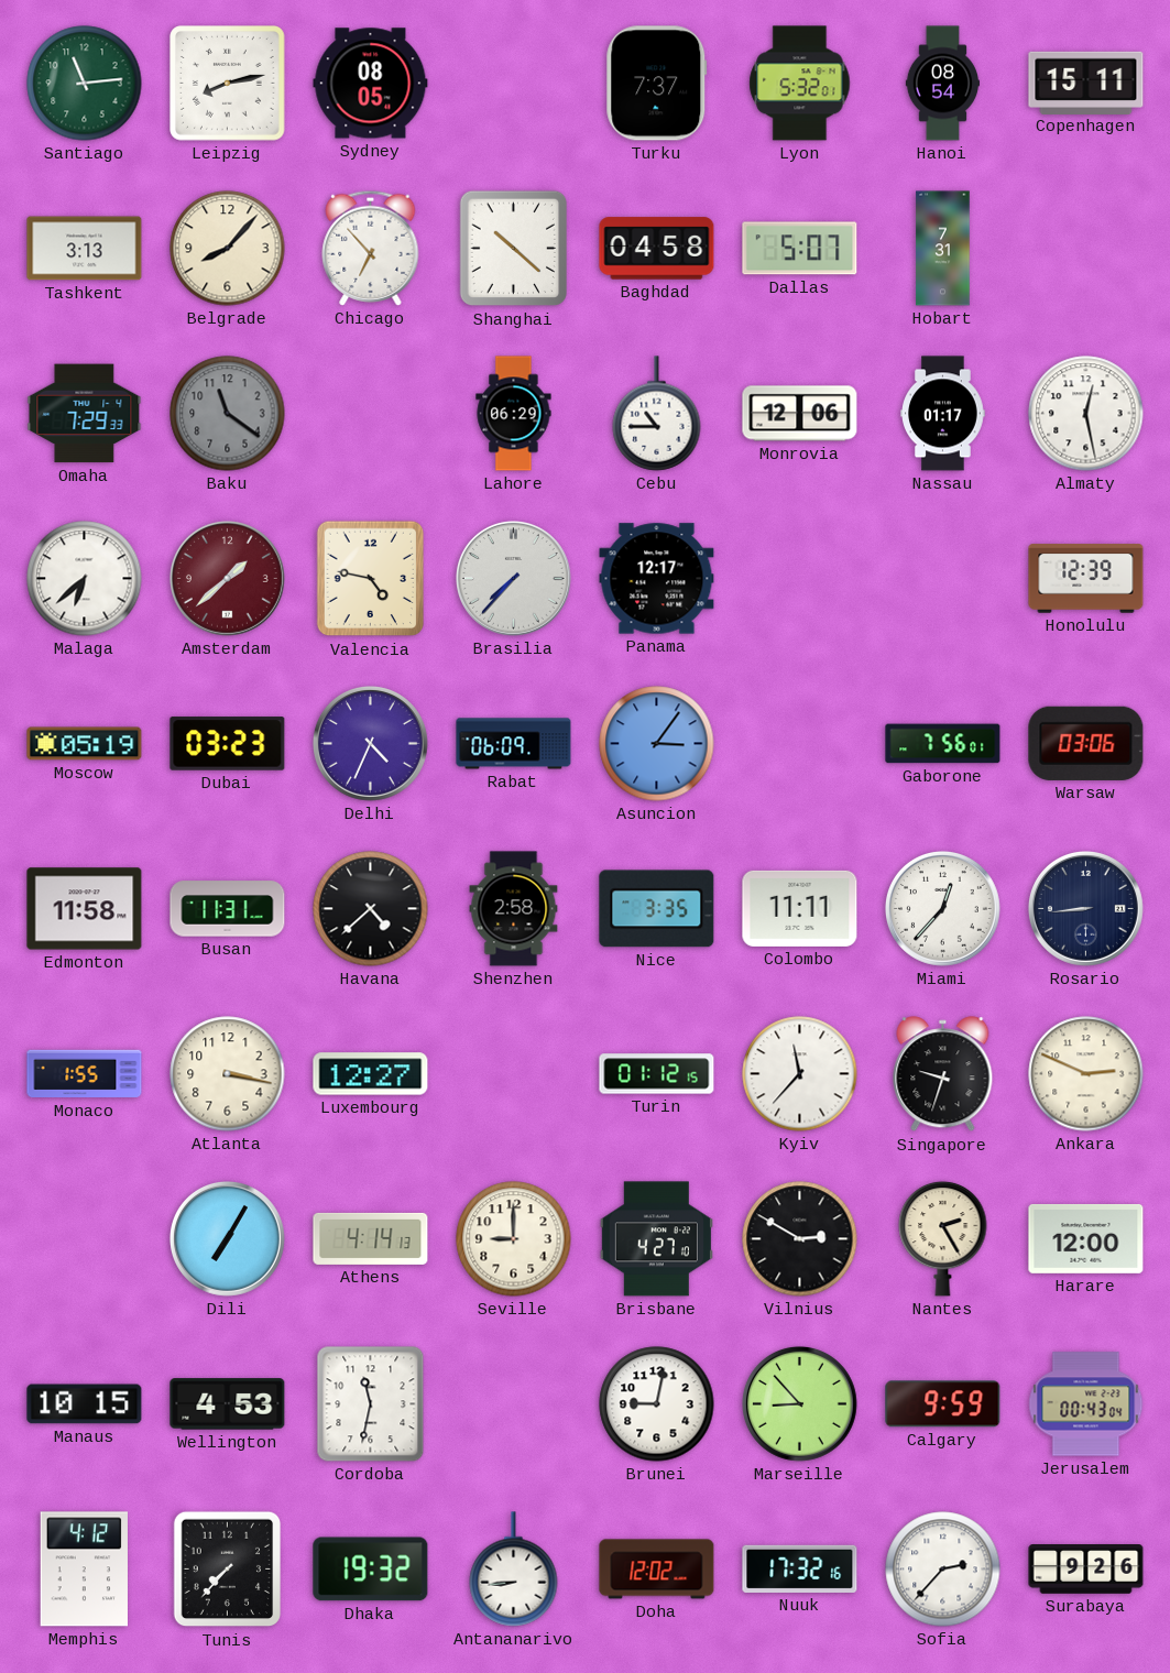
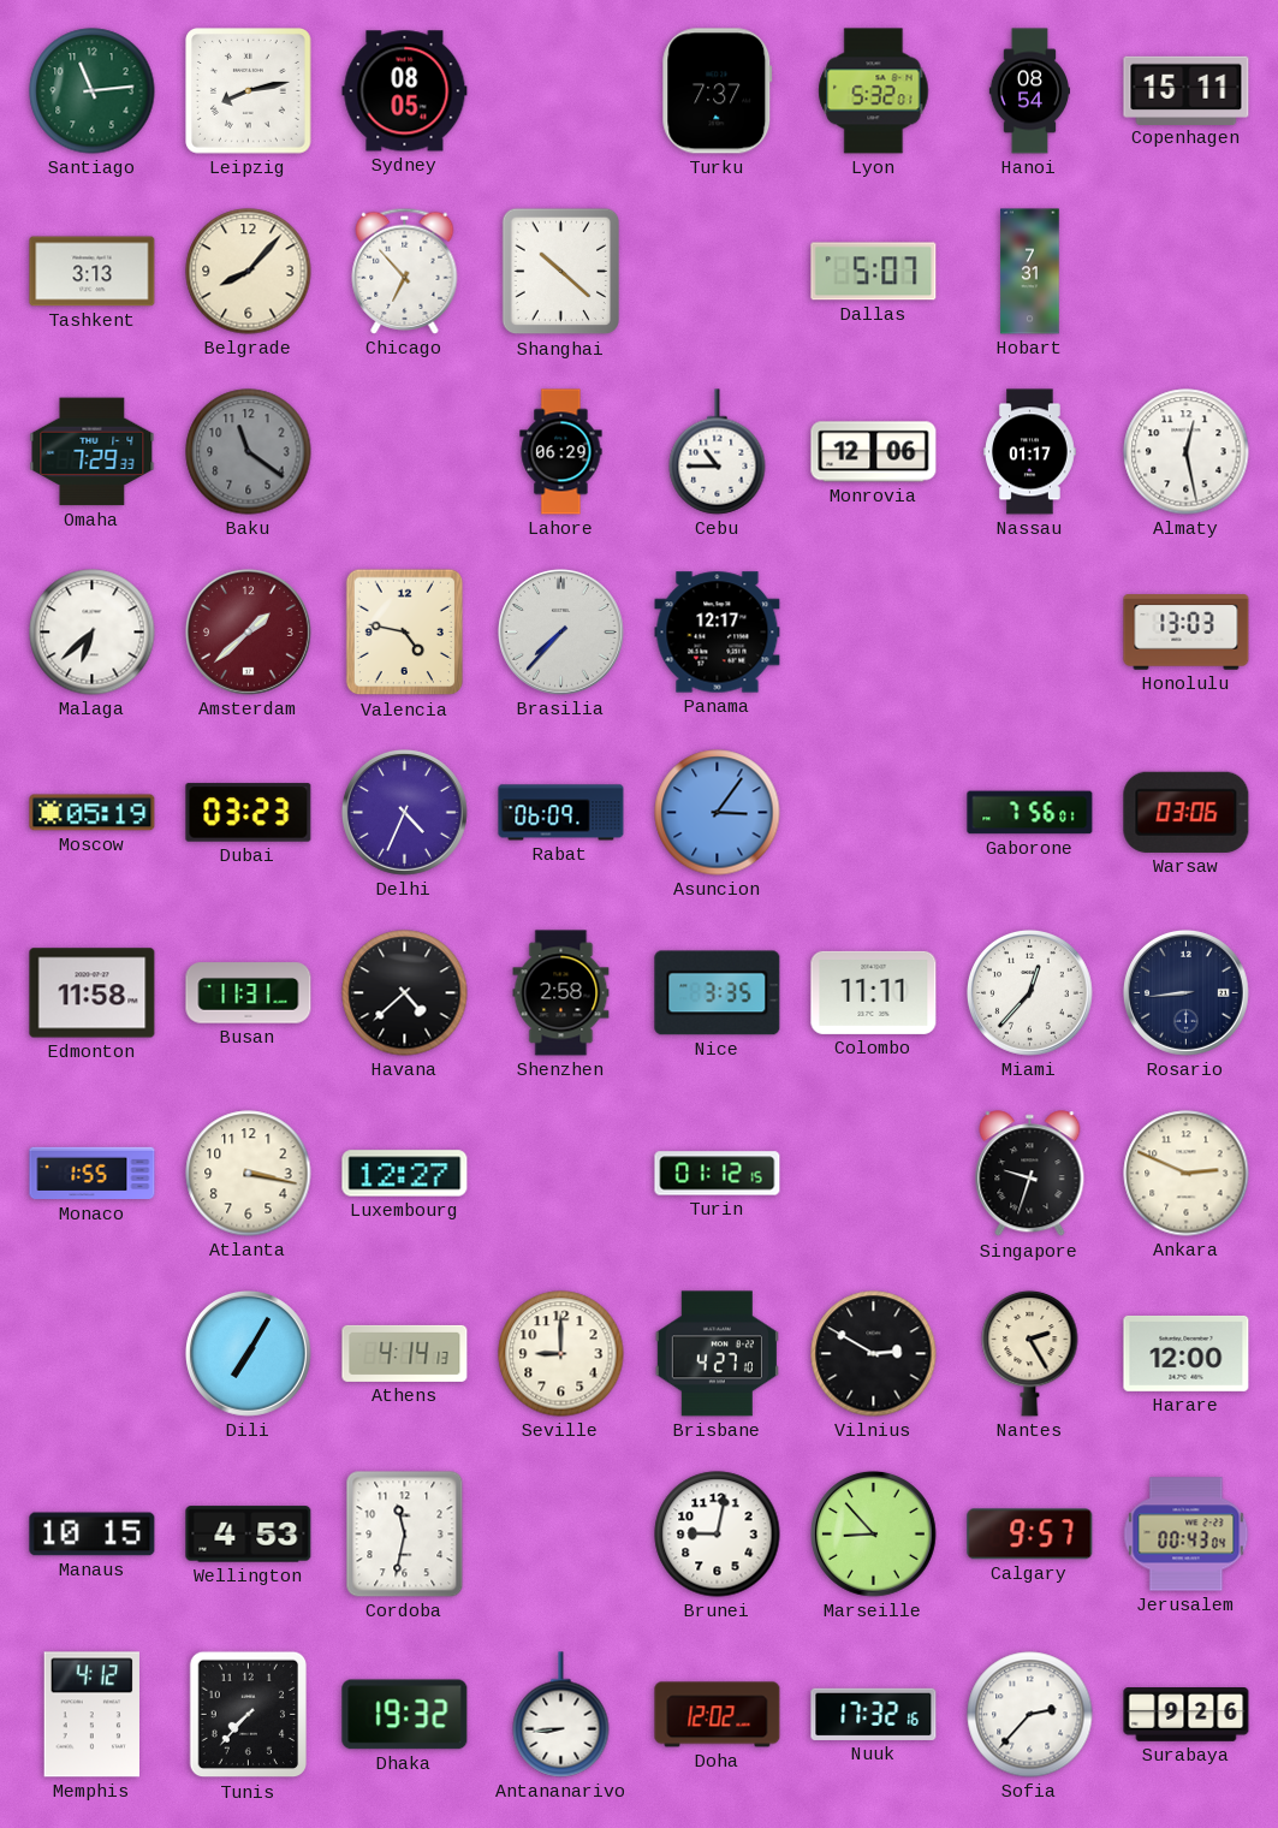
Baghdad: 04:58 -> none
Honolulu: 12:39 -> 13:03
Kyiv: 11:37 -> none
Calgary: 9:59 -> 9:57
